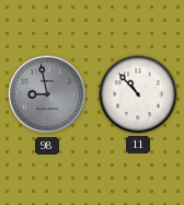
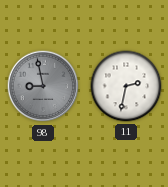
11: 10:53 -> 2:32
